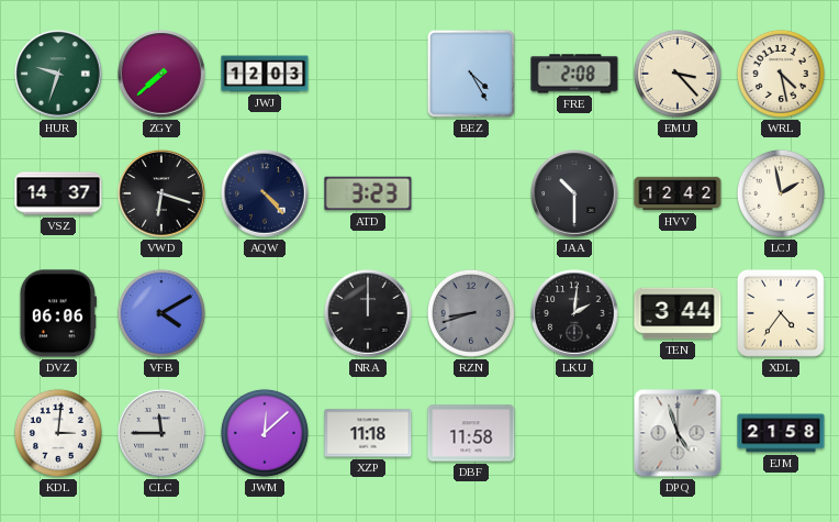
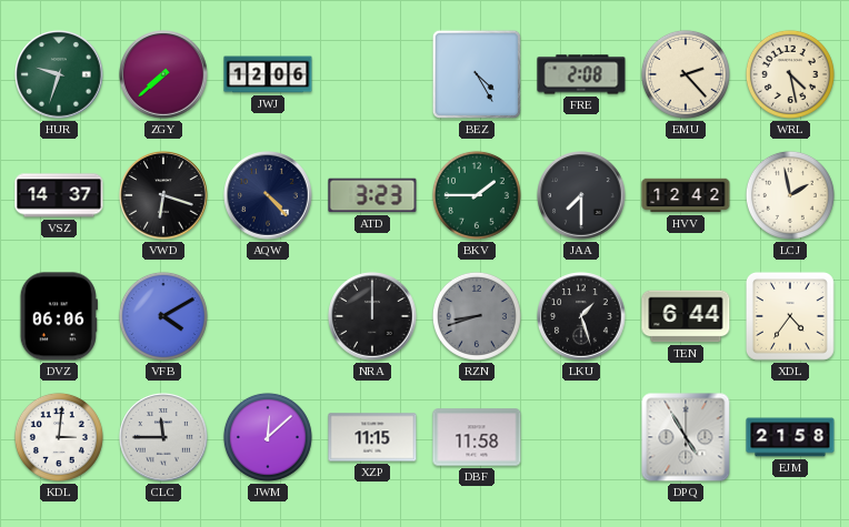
JWJ: 12:03 -> 12:06
EMU: 3:23 -> 2:23
BKV: none -> 1:45
JAA: 10:30 -> 7:30
LKU: 2:01 -> 1:27
TEN: 3:44 -> 6:44
XZP: 11:18 -> 11:15
DPQ: 4:57 -> 4:55
